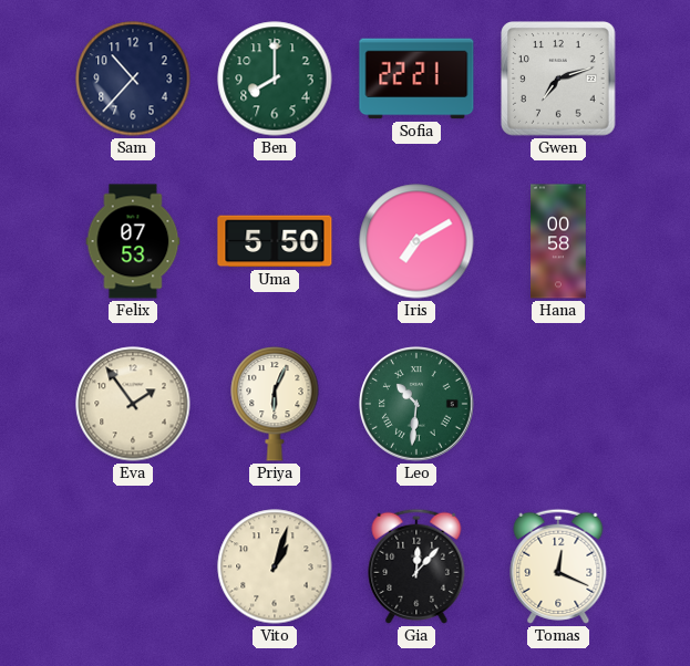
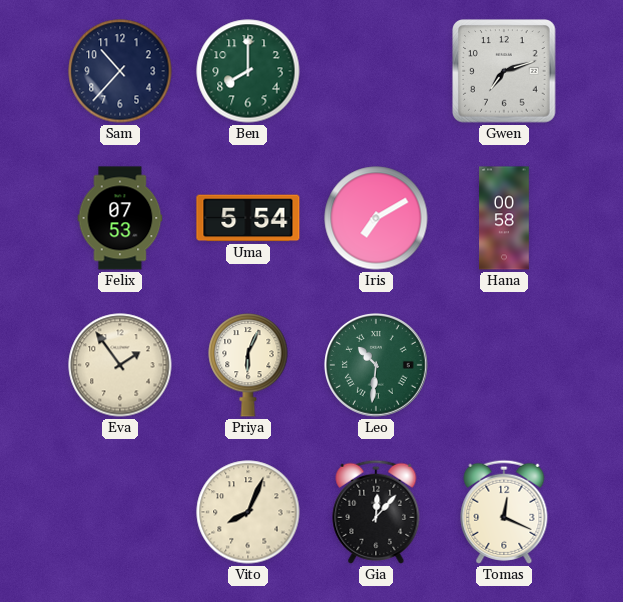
Sofia: 22:21 -> none
Uma: 5:50 -> 5:54
Vito: 1:03 -> 8:04
